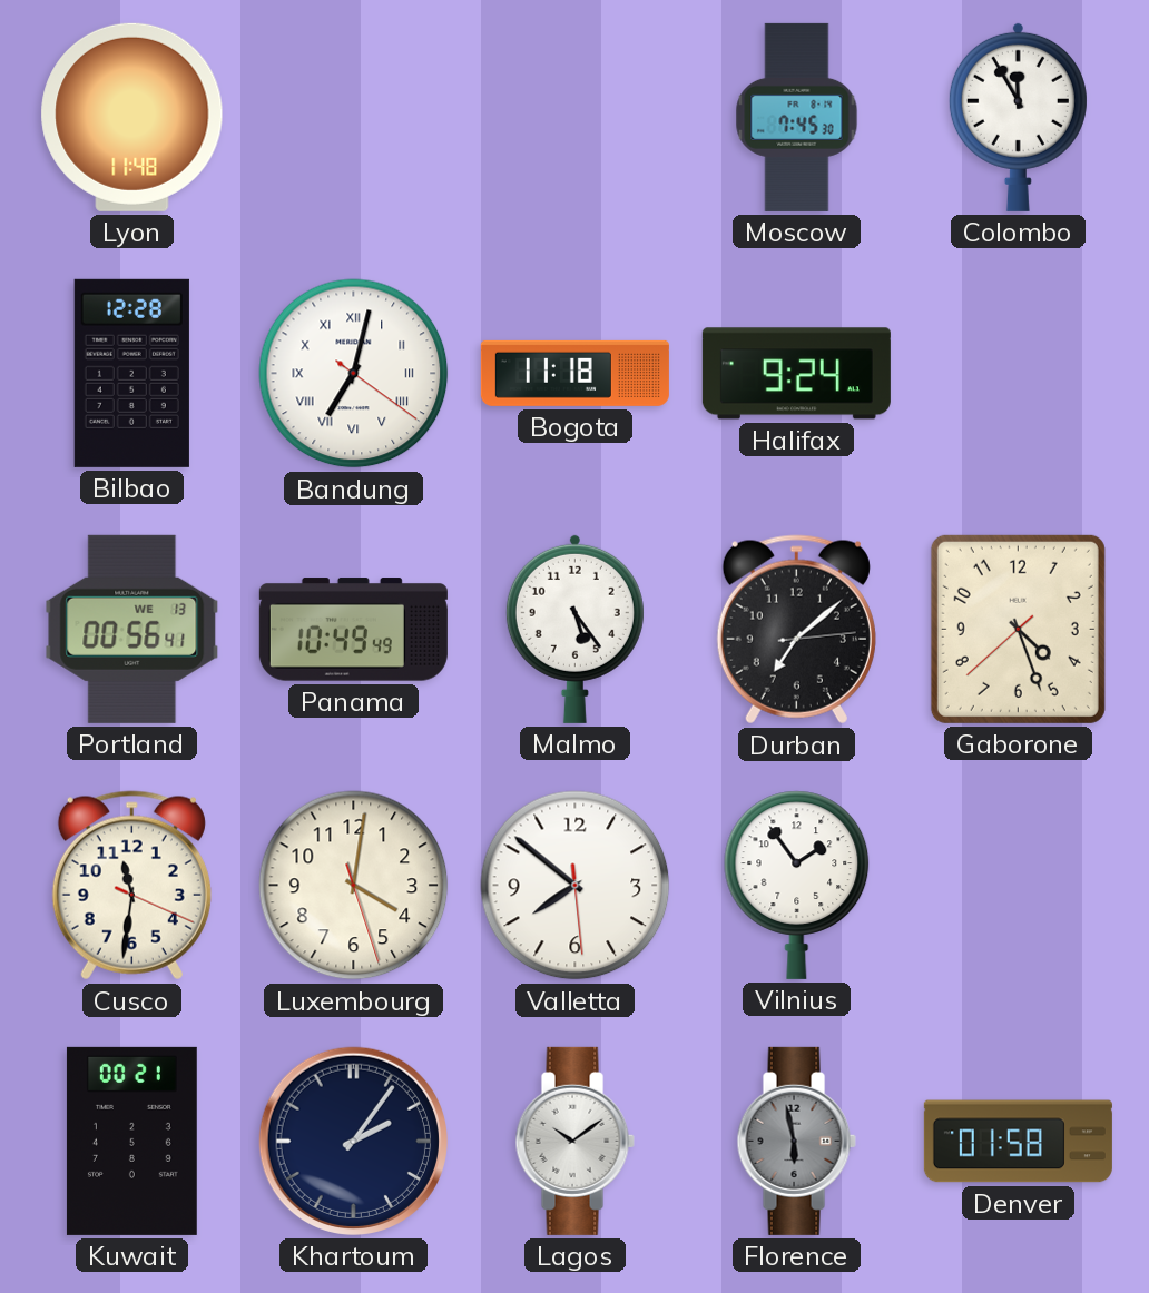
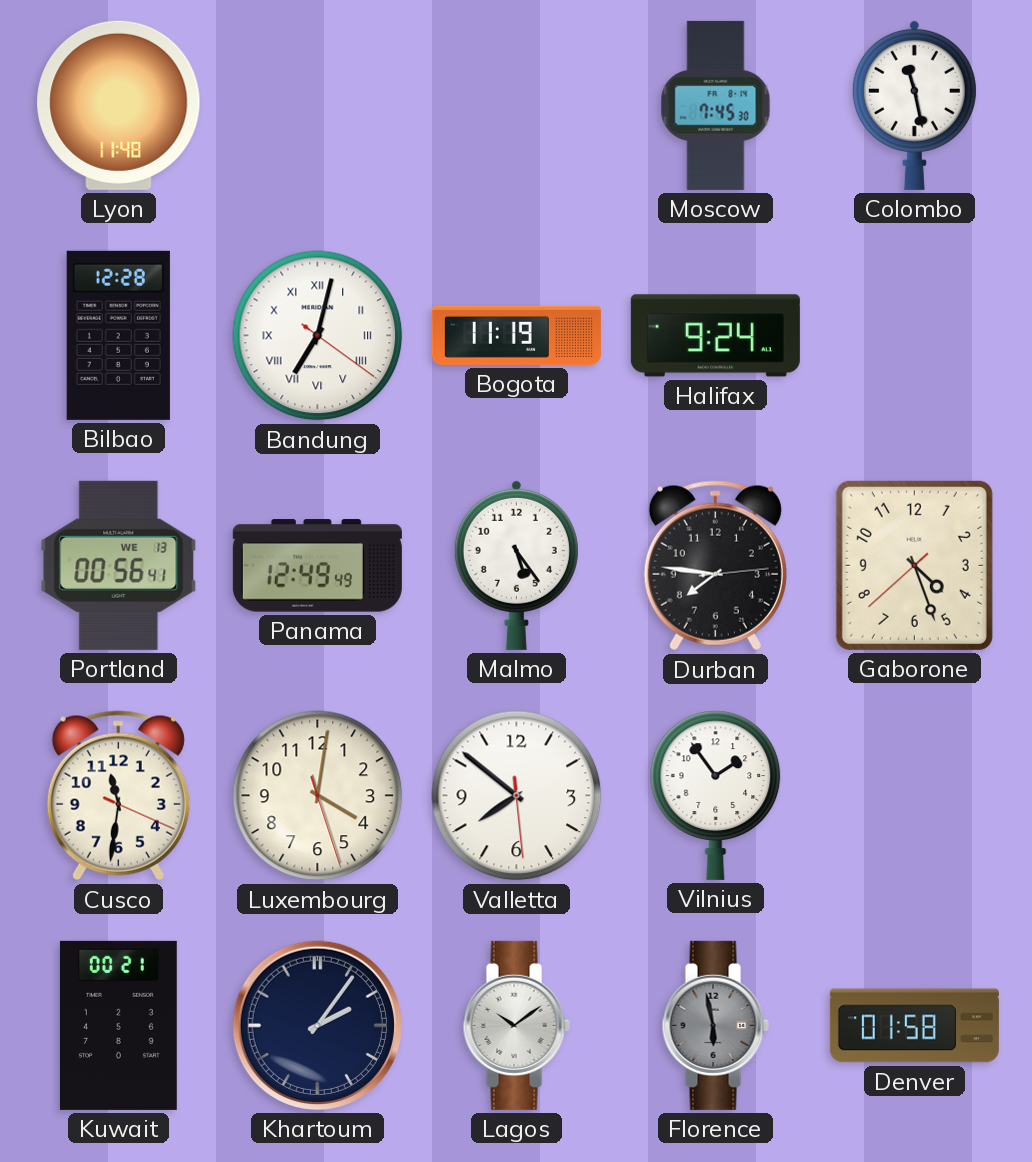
Colombo: 11:55 -> 11:28
Bogota: 11:18 -> 11:19
Panama: 10:49 -> 12:49
Durban: 7:08 -> 7:46
